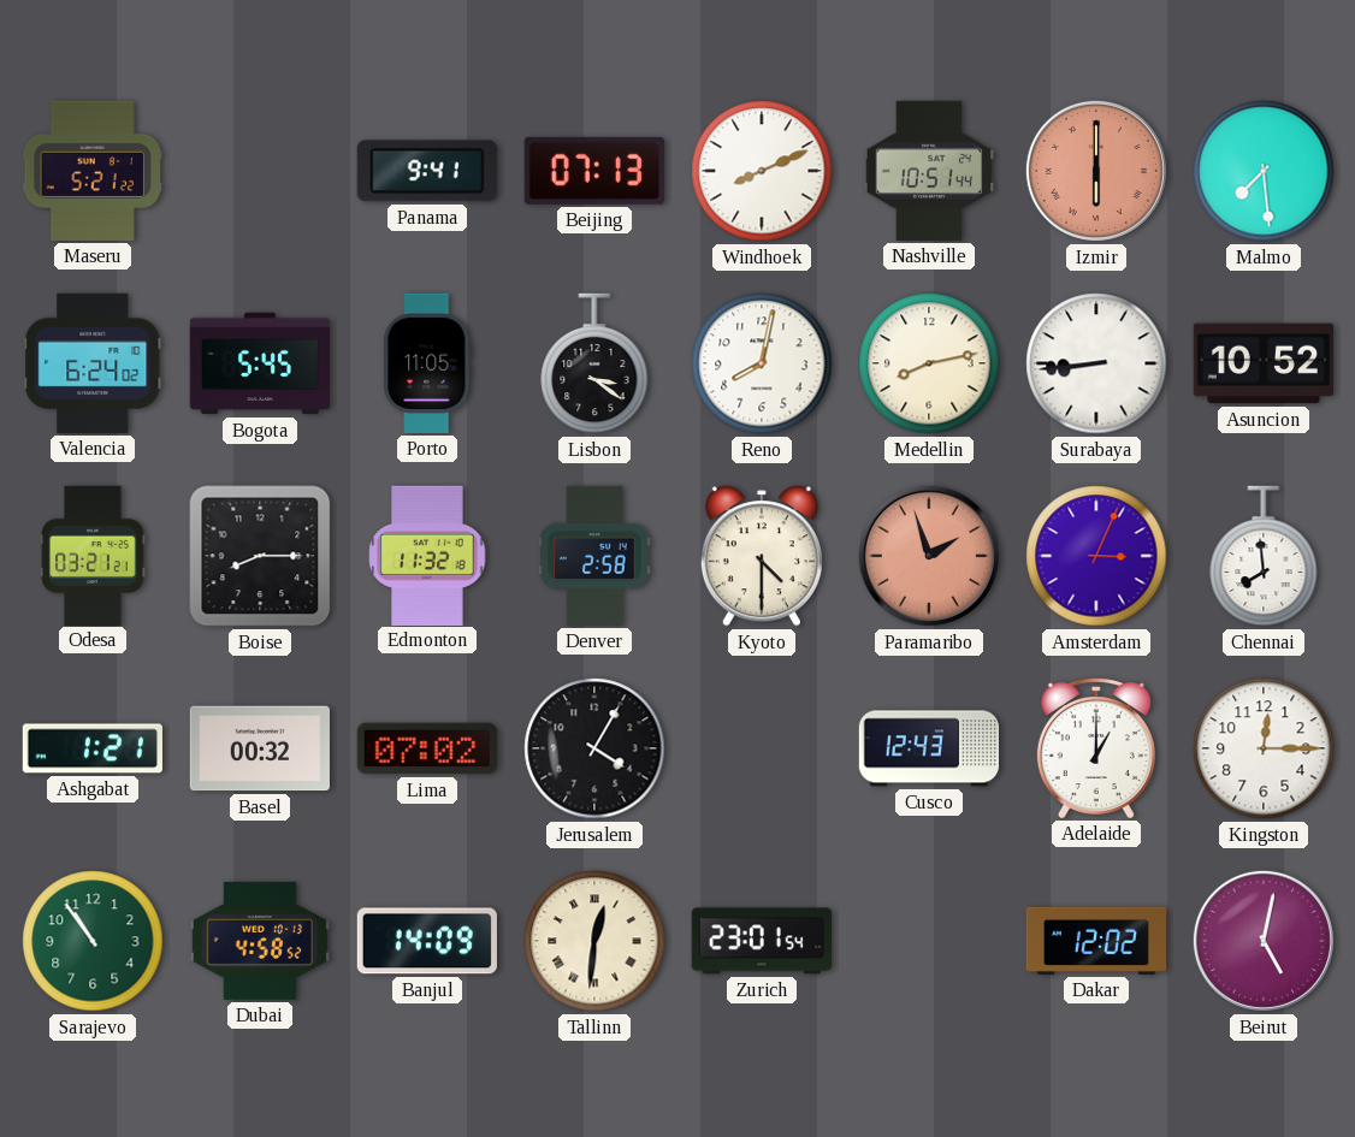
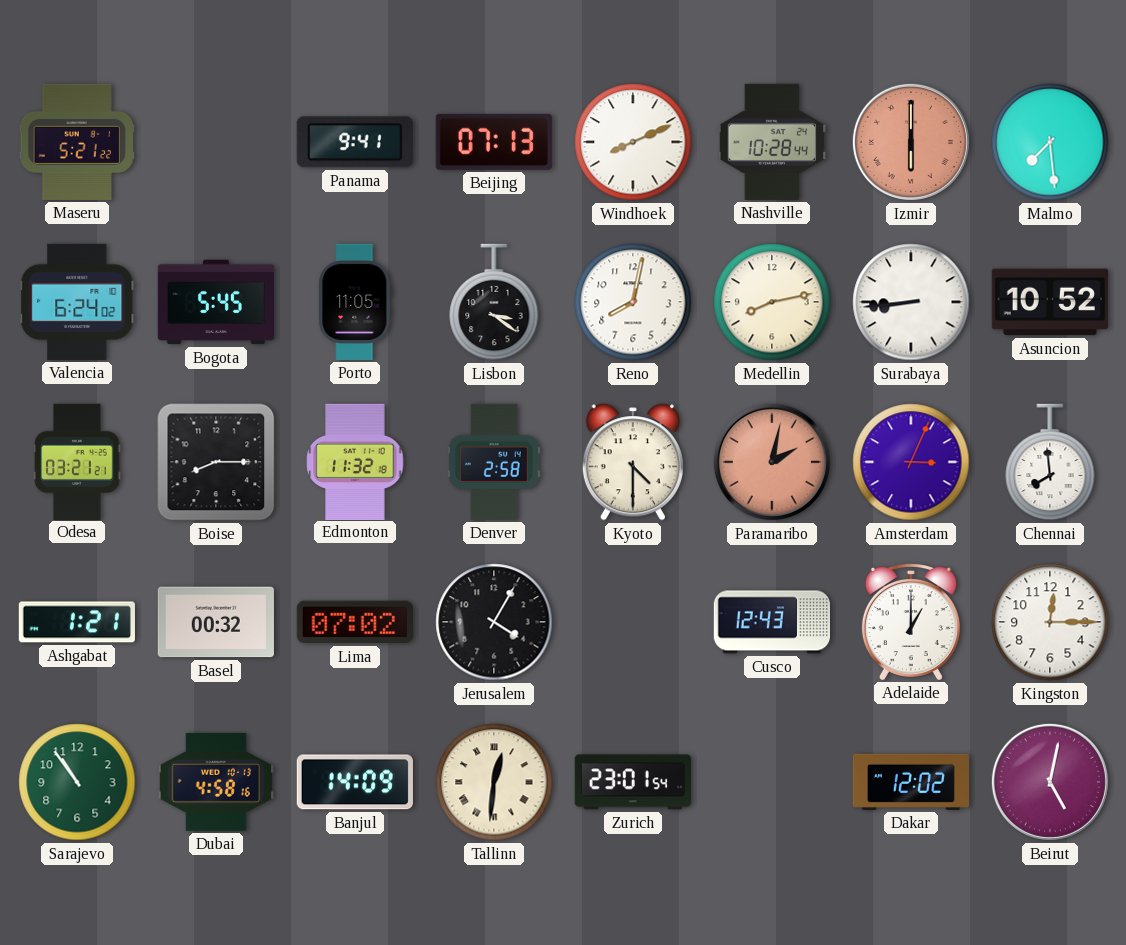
Nashville: 10:51 -> 10:28
Paramaribo: 1:57 -> 2:02
Dubai: 4:58:52 -> 4:58:16
